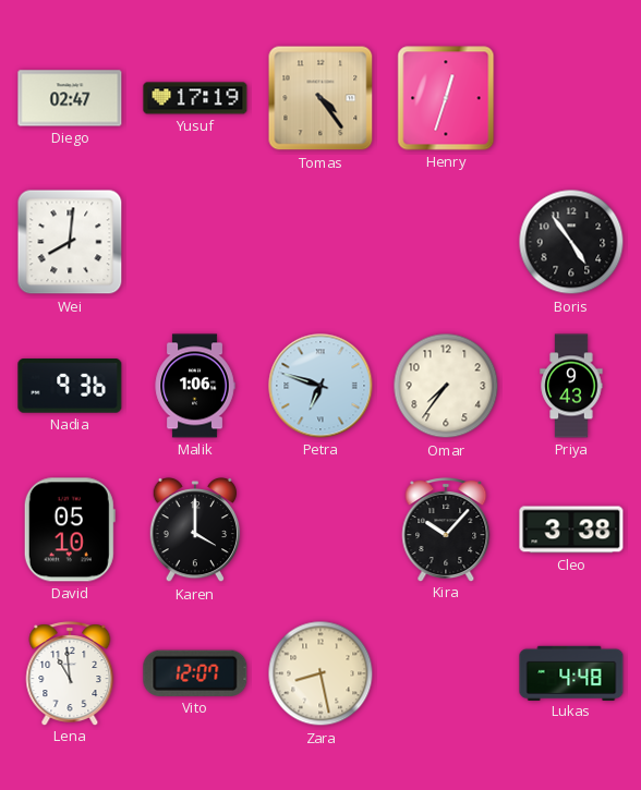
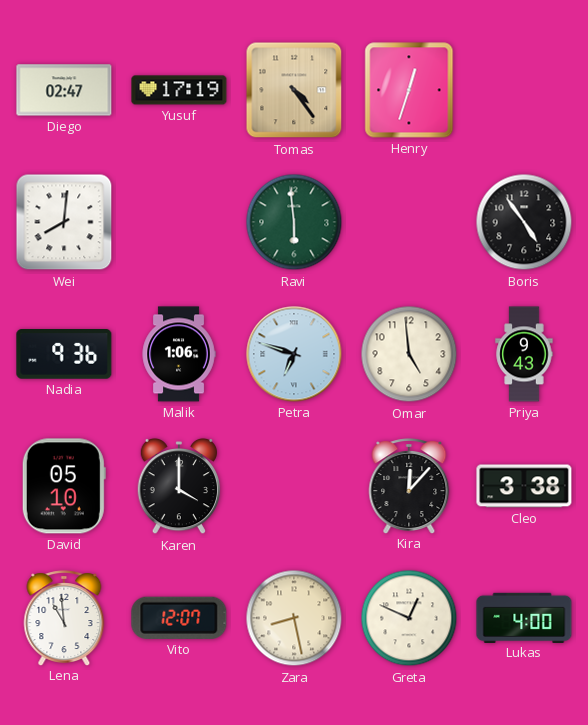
Ravi: none -> 5:59
Omar: 7:36 -> 4:59
Kira: 10:07 -> 12:07
Greta: none -> 12:49
Lukas: 4:48 -> 4:00
